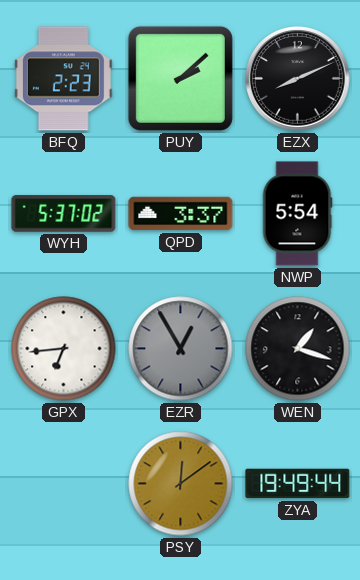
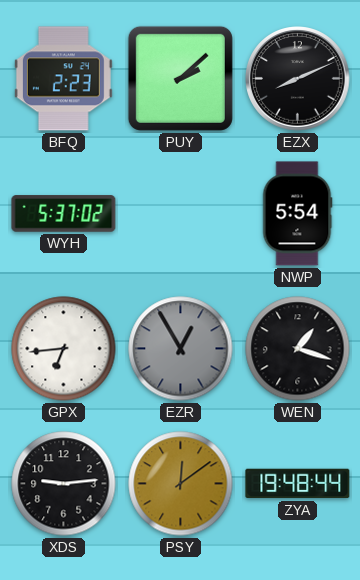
QPD: 3:37 -> none
XDS: none -> 9:14
ZYA: 19:49 -> 19:48
